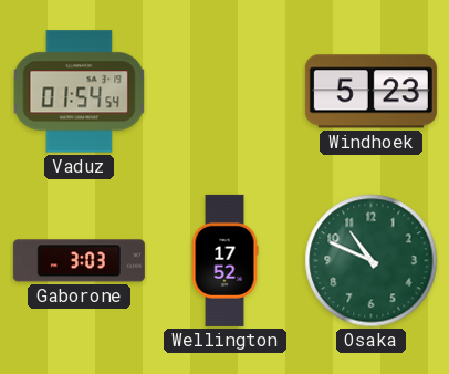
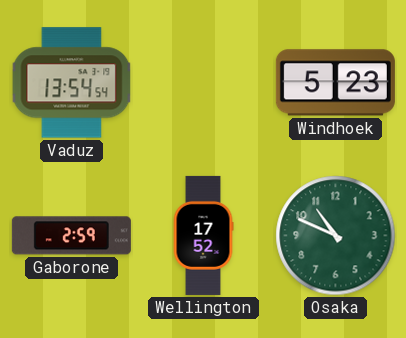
Vaduz: 01:54 -> 13:54
Gaborone: 3:03 -> 2:59
